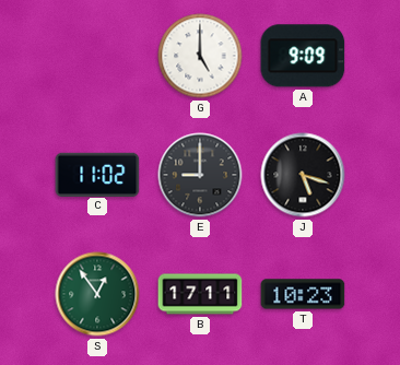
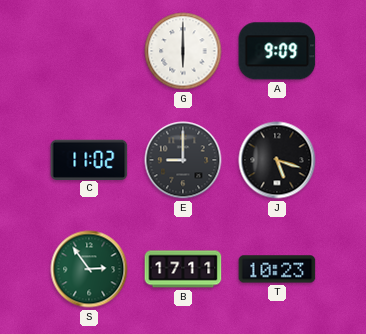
G: 5:00 -> 6:00
S: 12:54 -> 2:54
